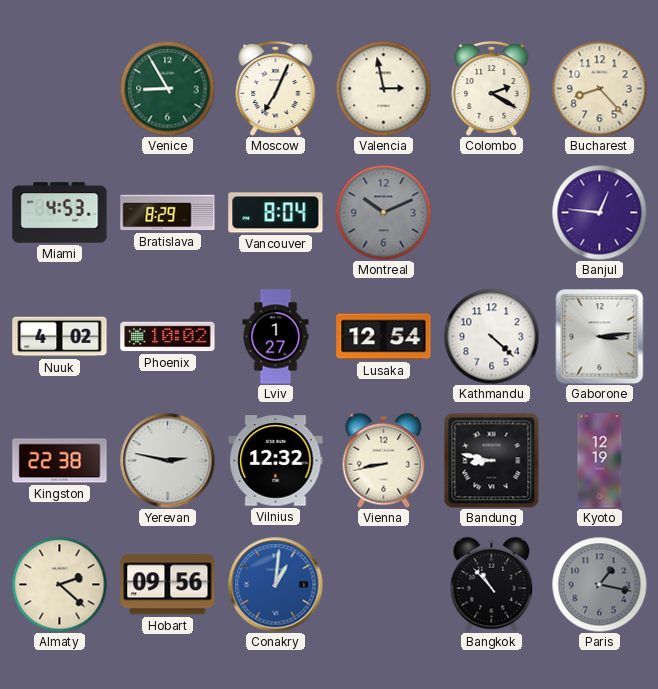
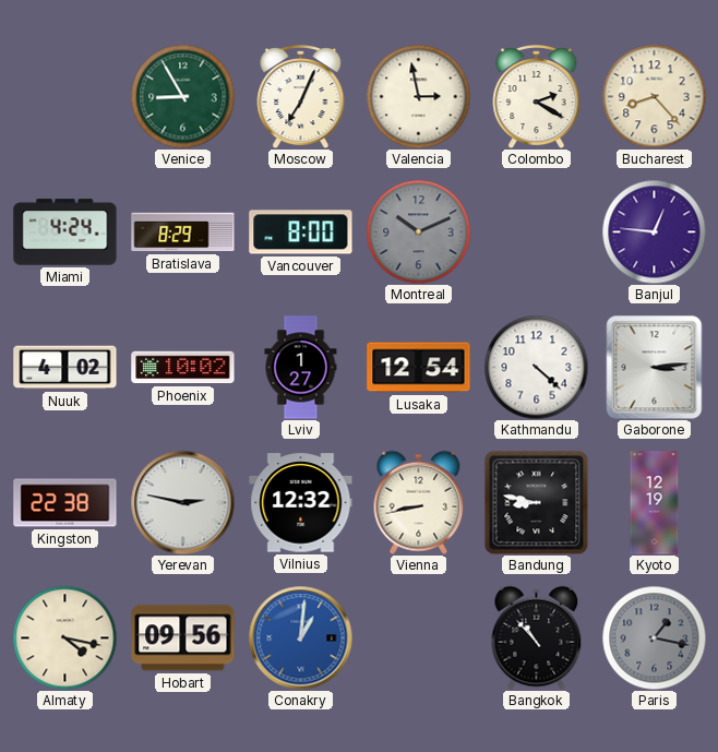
Miami: 4:53 -> 4:24
Vancouver: 8:04 -> 8:00
Almaty: 2:22 -> 4:17
